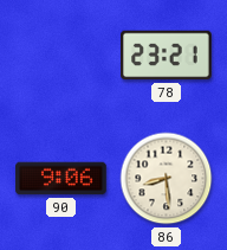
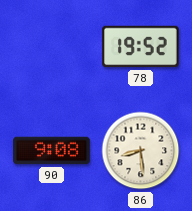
78: 23:21 -> 19:52
90: 9:06 -> 9:08
